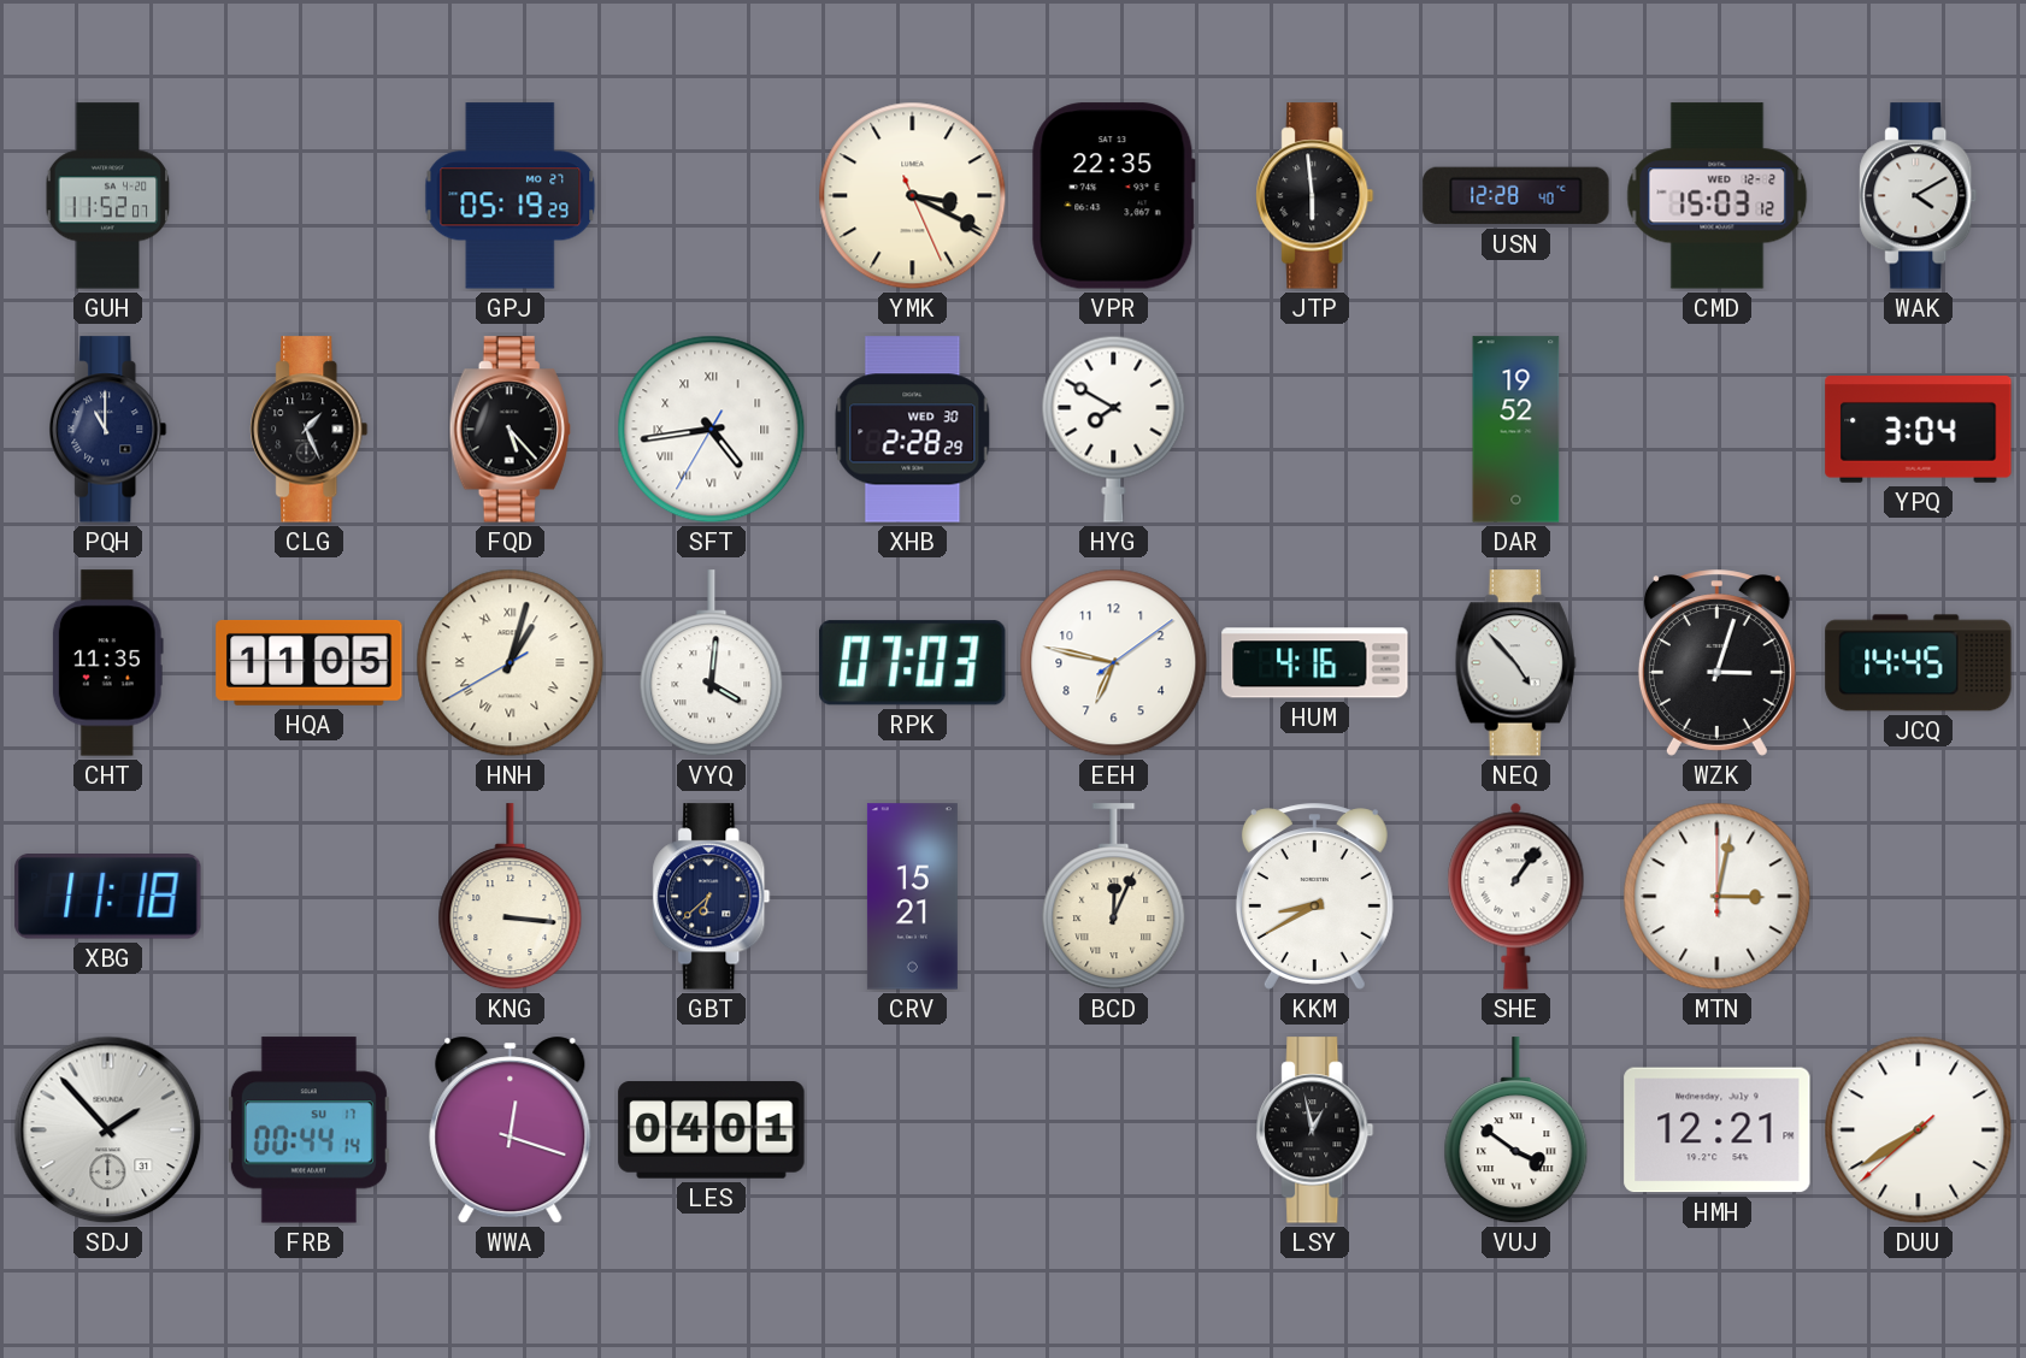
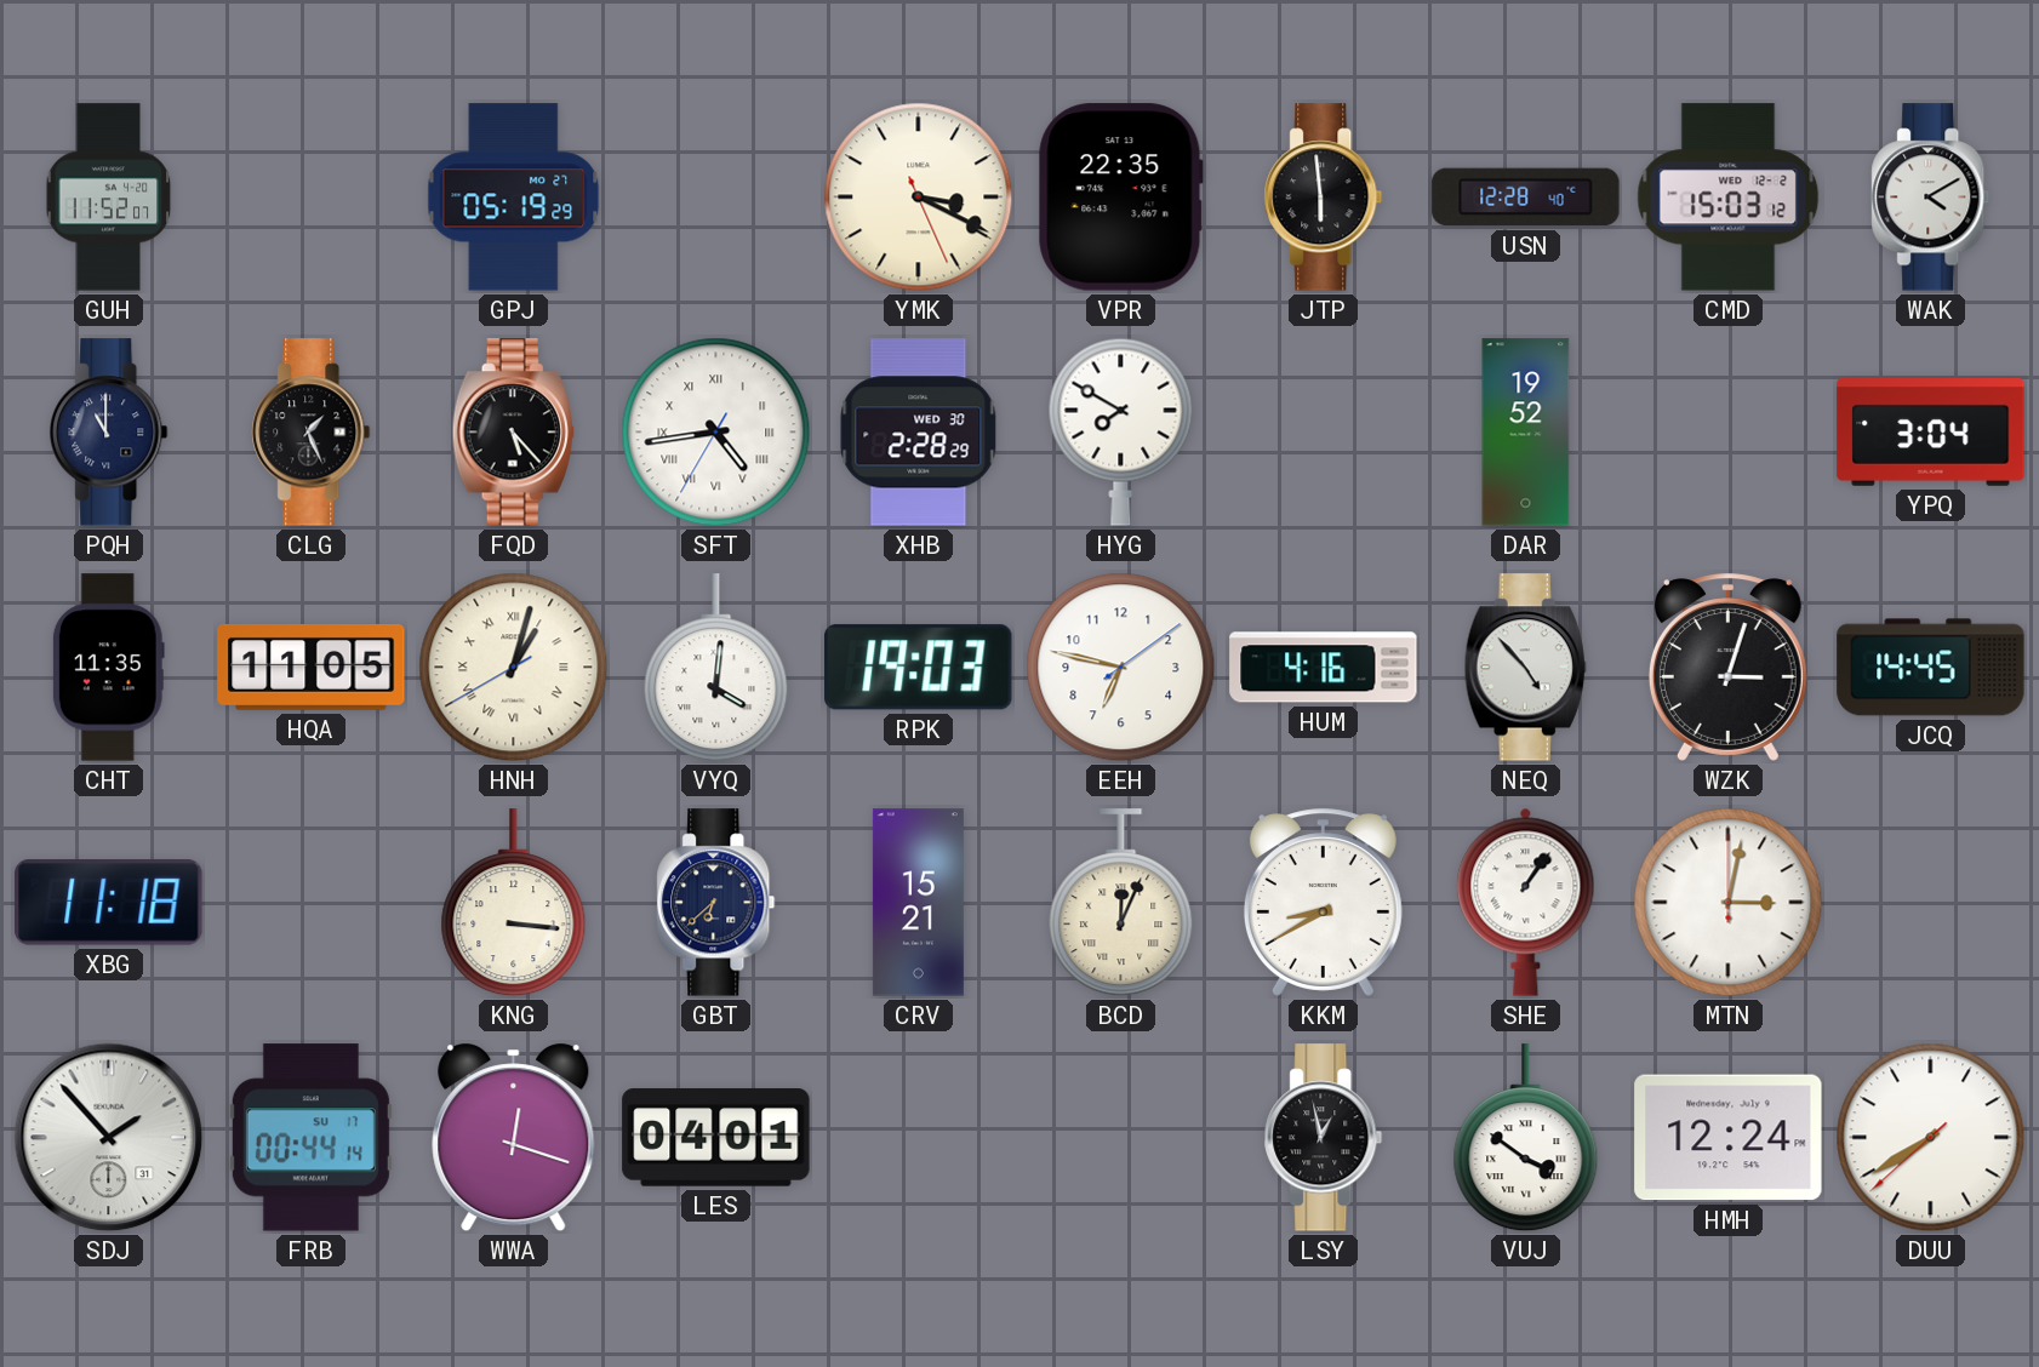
RPK: 07:03 -> 19:03
HMH: 12:21 -> 12:24
